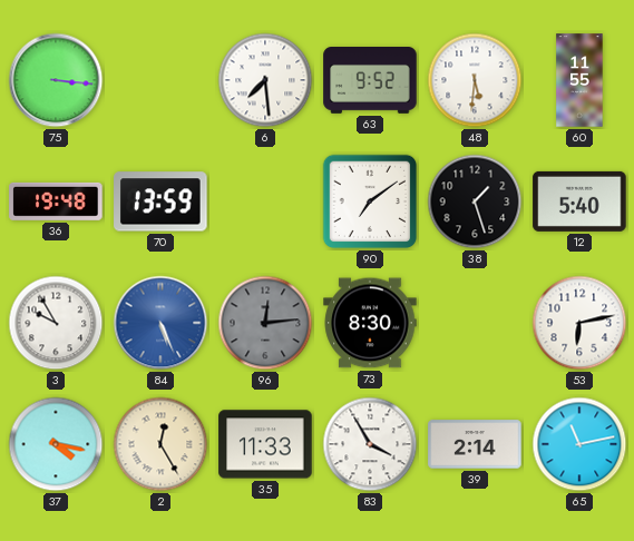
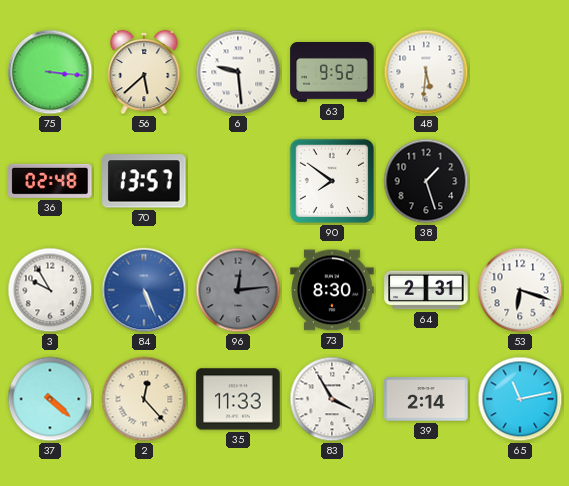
56: none -> 5:38
6: 7:29 -> 9:29
60: 11:55 -> none
36: 19:48 -> 02:48
70: 13:59 -> 13:57
90: 7:09 -> 7:51
12: 5:40 -> none
64: none -> 2:31
53: 6:13 -> 6:18
37: 4:17 -> 4:22
2: 12:25 -> 12:23
